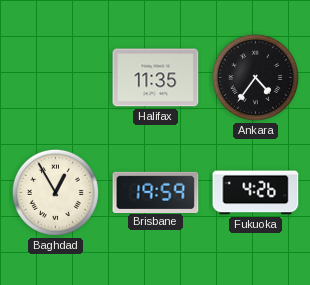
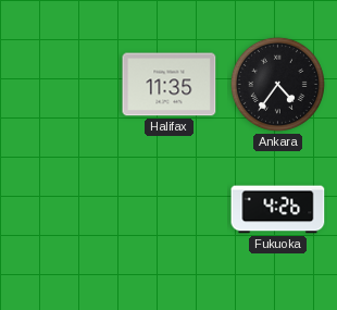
Baghdad: 12:55 -> none
Brisbane: 19:59 -> none
